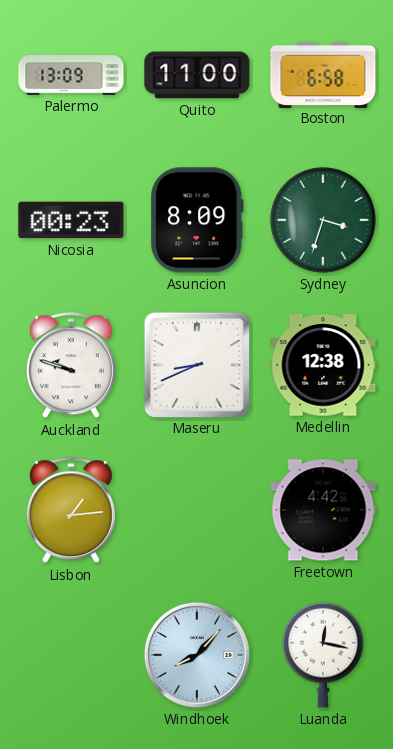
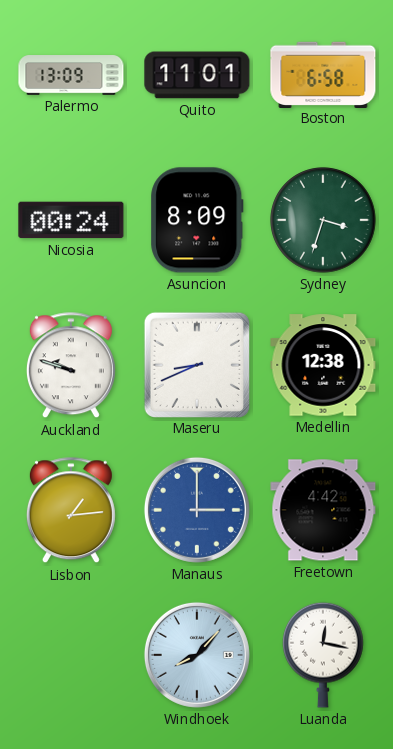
Quito: 11:00 -> 11:01
Nicosia: 00:23 -> 00:24
Manaus: none -> 3:00
